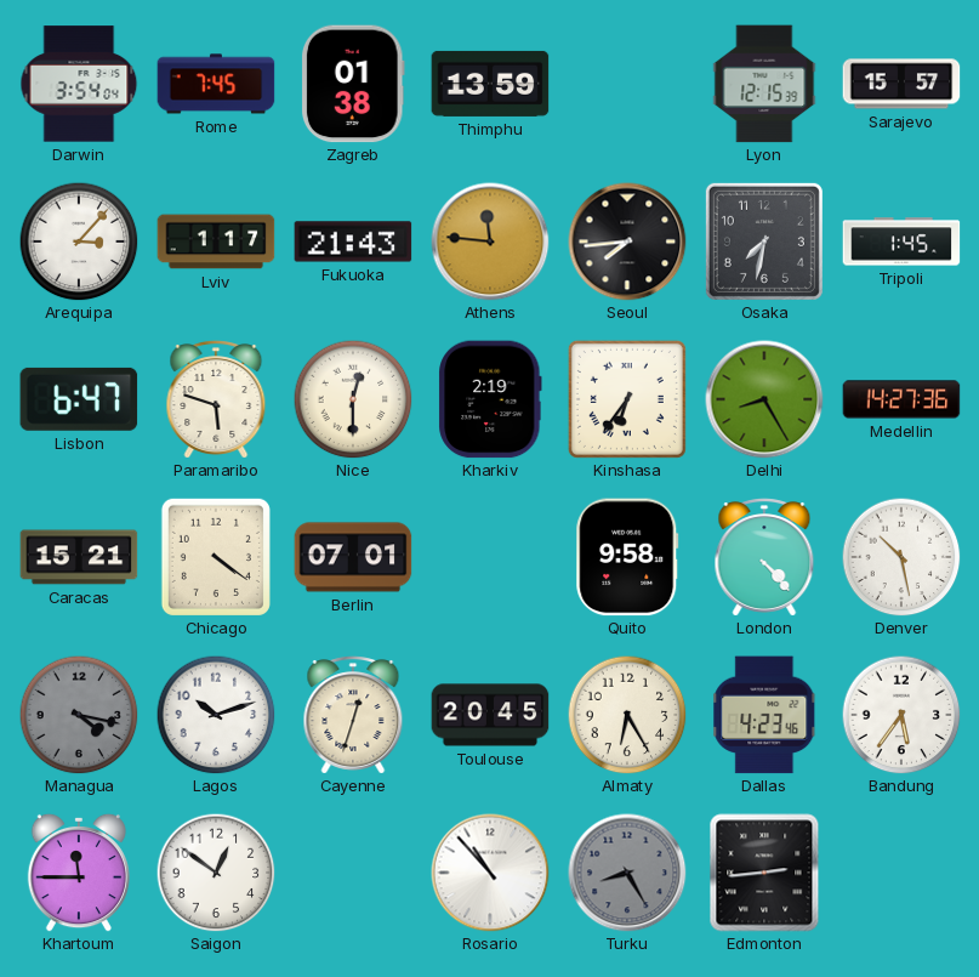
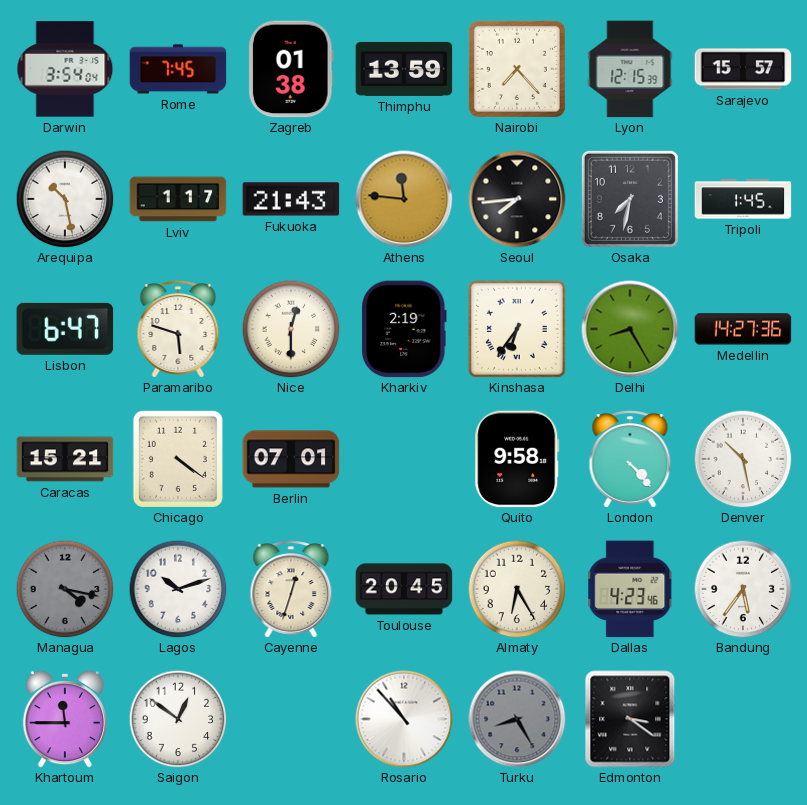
Nairobi: none -> 7:23
Arequipa: 3:07 -> 10:28
Edmonton: 2:44 -> 3:21
